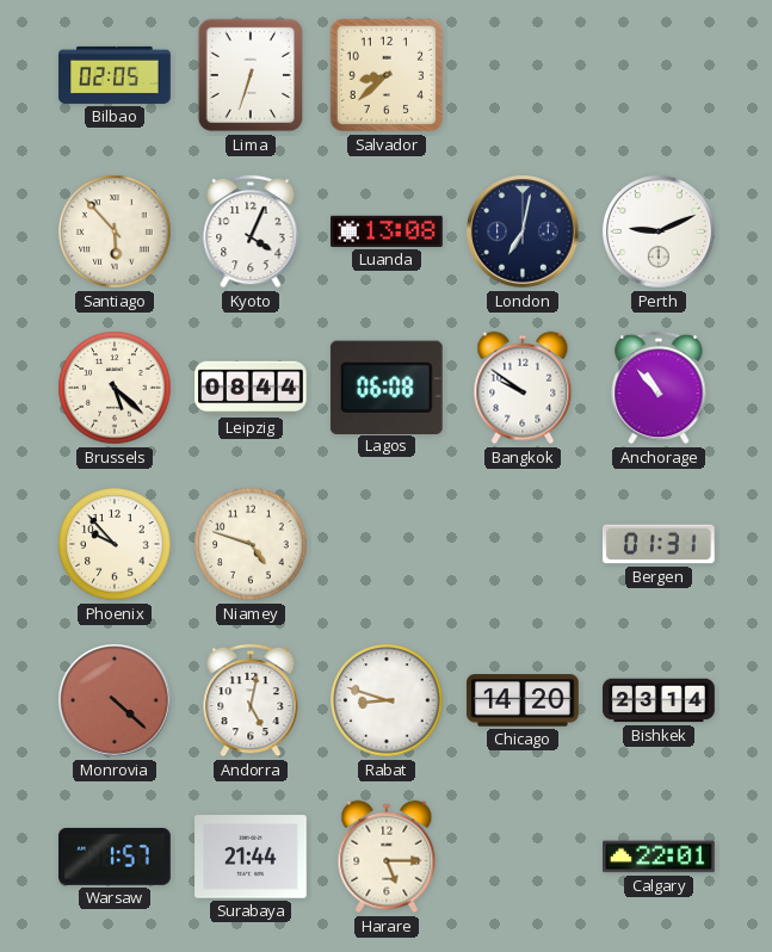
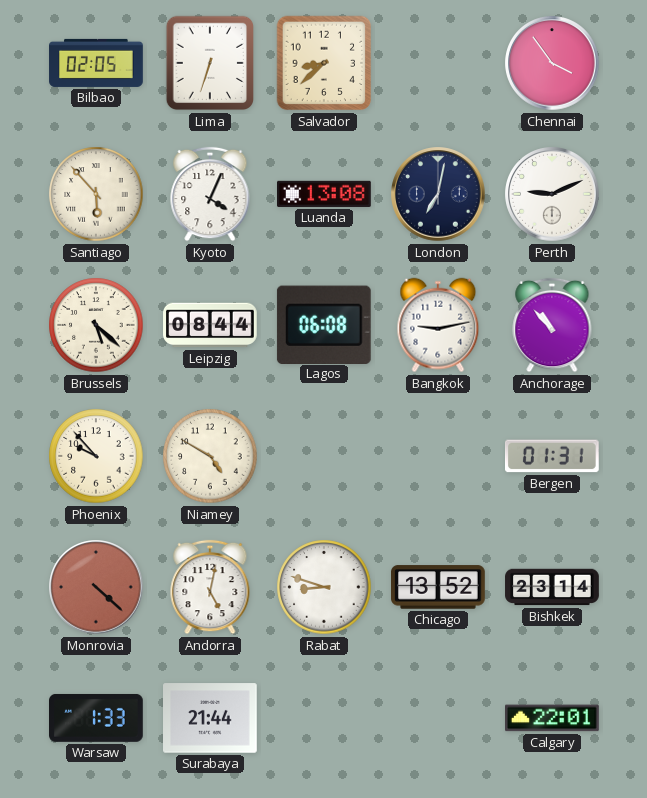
Chennai: none -> 3:54
Bangkok: 9:51 -> 9:13
Niamey: 4:48 -> 4:50
Chicago: 14:20 -> 13:52
Warsaw: 1:57 -> 1:33
Harare: 5:15 -> none
